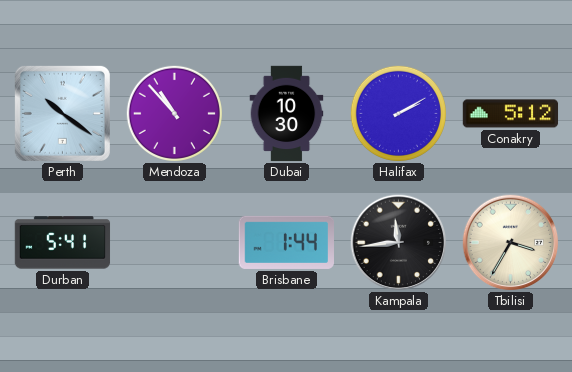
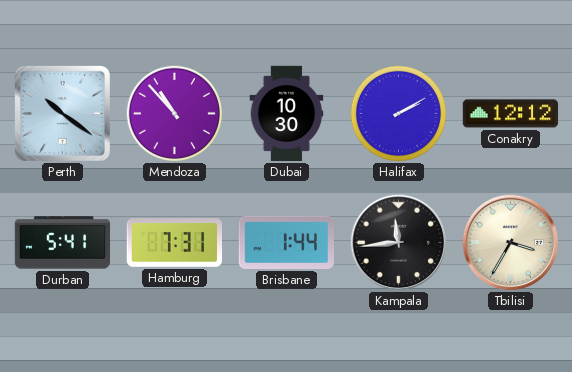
Conakry: 5:12 -> 12:12
Hamburg: none -> 7:31
